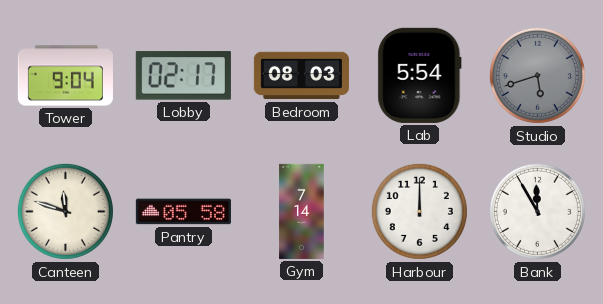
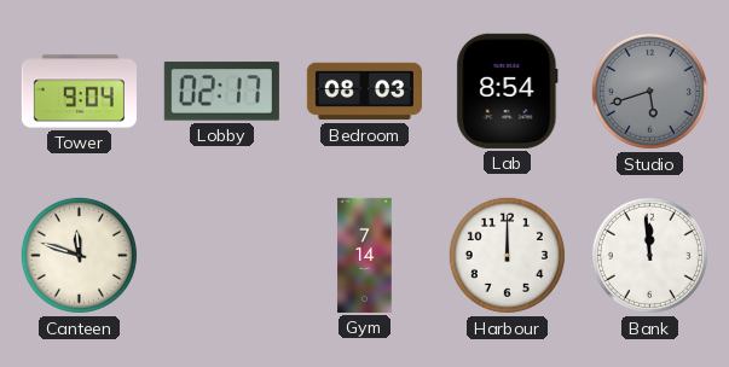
Lab: 5:54 -> 8:54
Pantry: 05:58 -> none
Bank: 11:55 -> 11:59
